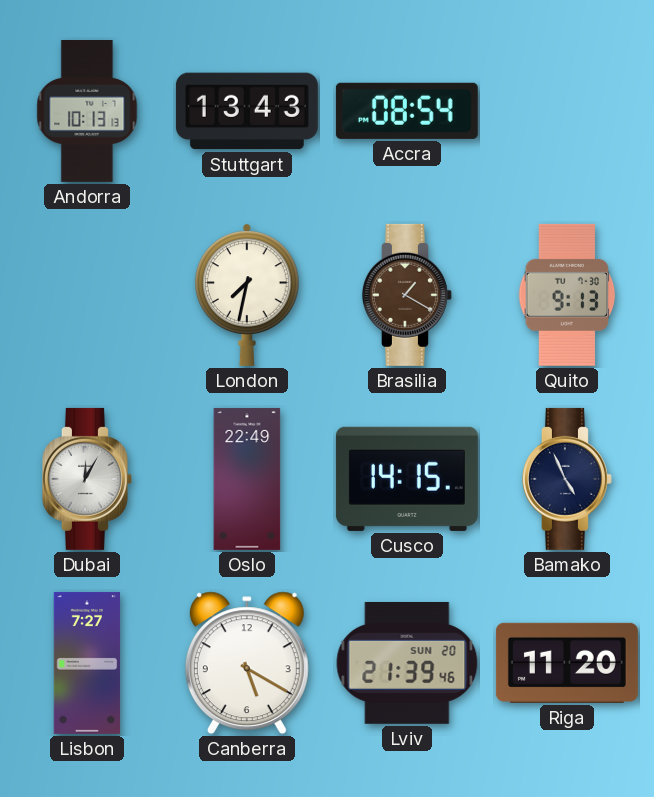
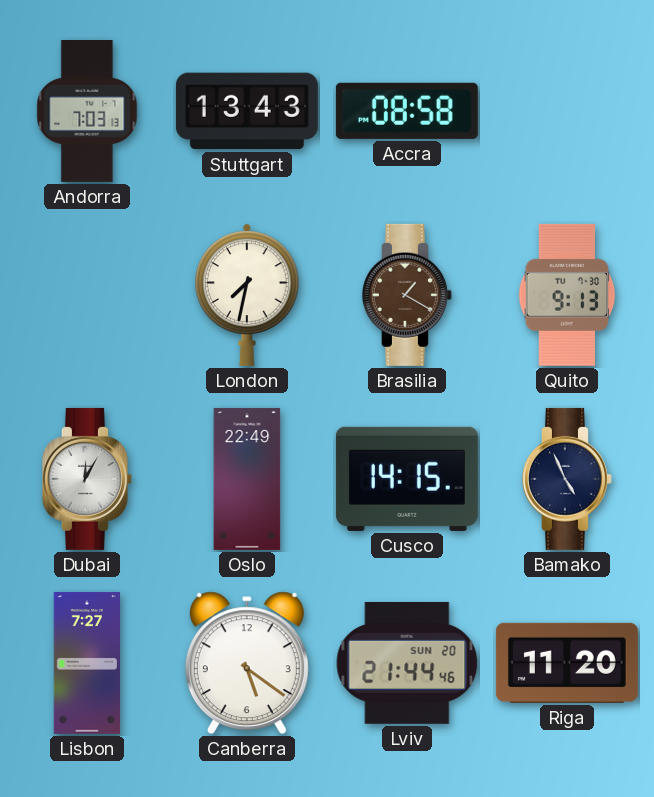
Andorra: 10:13 -> 7:03
Accra: 08:54 -> 08:58
Canberra: 5:20 -> 5:21
Lviv: 21:39 -> 21:44
